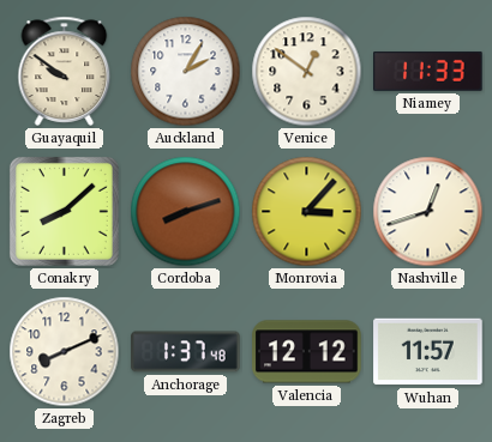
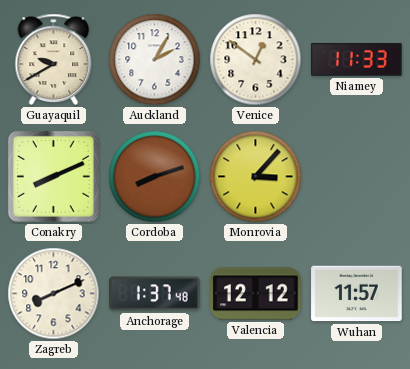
Guayaquil: 9:51 -> 9:40
Conakry: 8:08 -> 8:11
Nashville: 12:42 -> none
